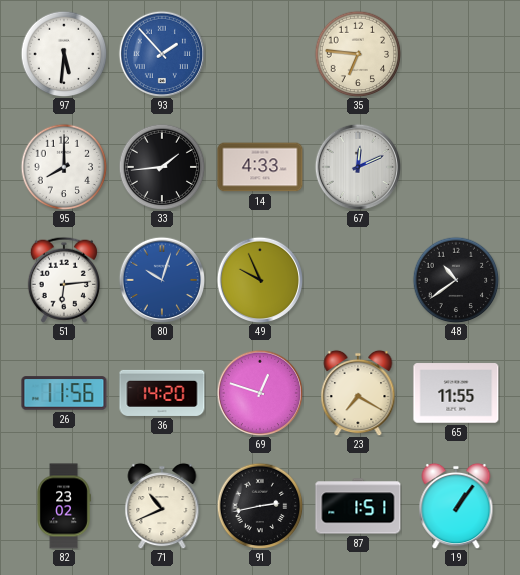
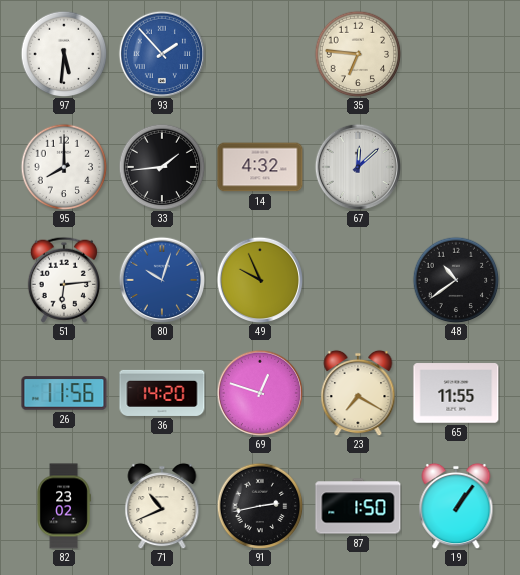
14: 4:33 -> 4:32
67: 12:11 -> 12:08
87: 1:51 -> 1:50
